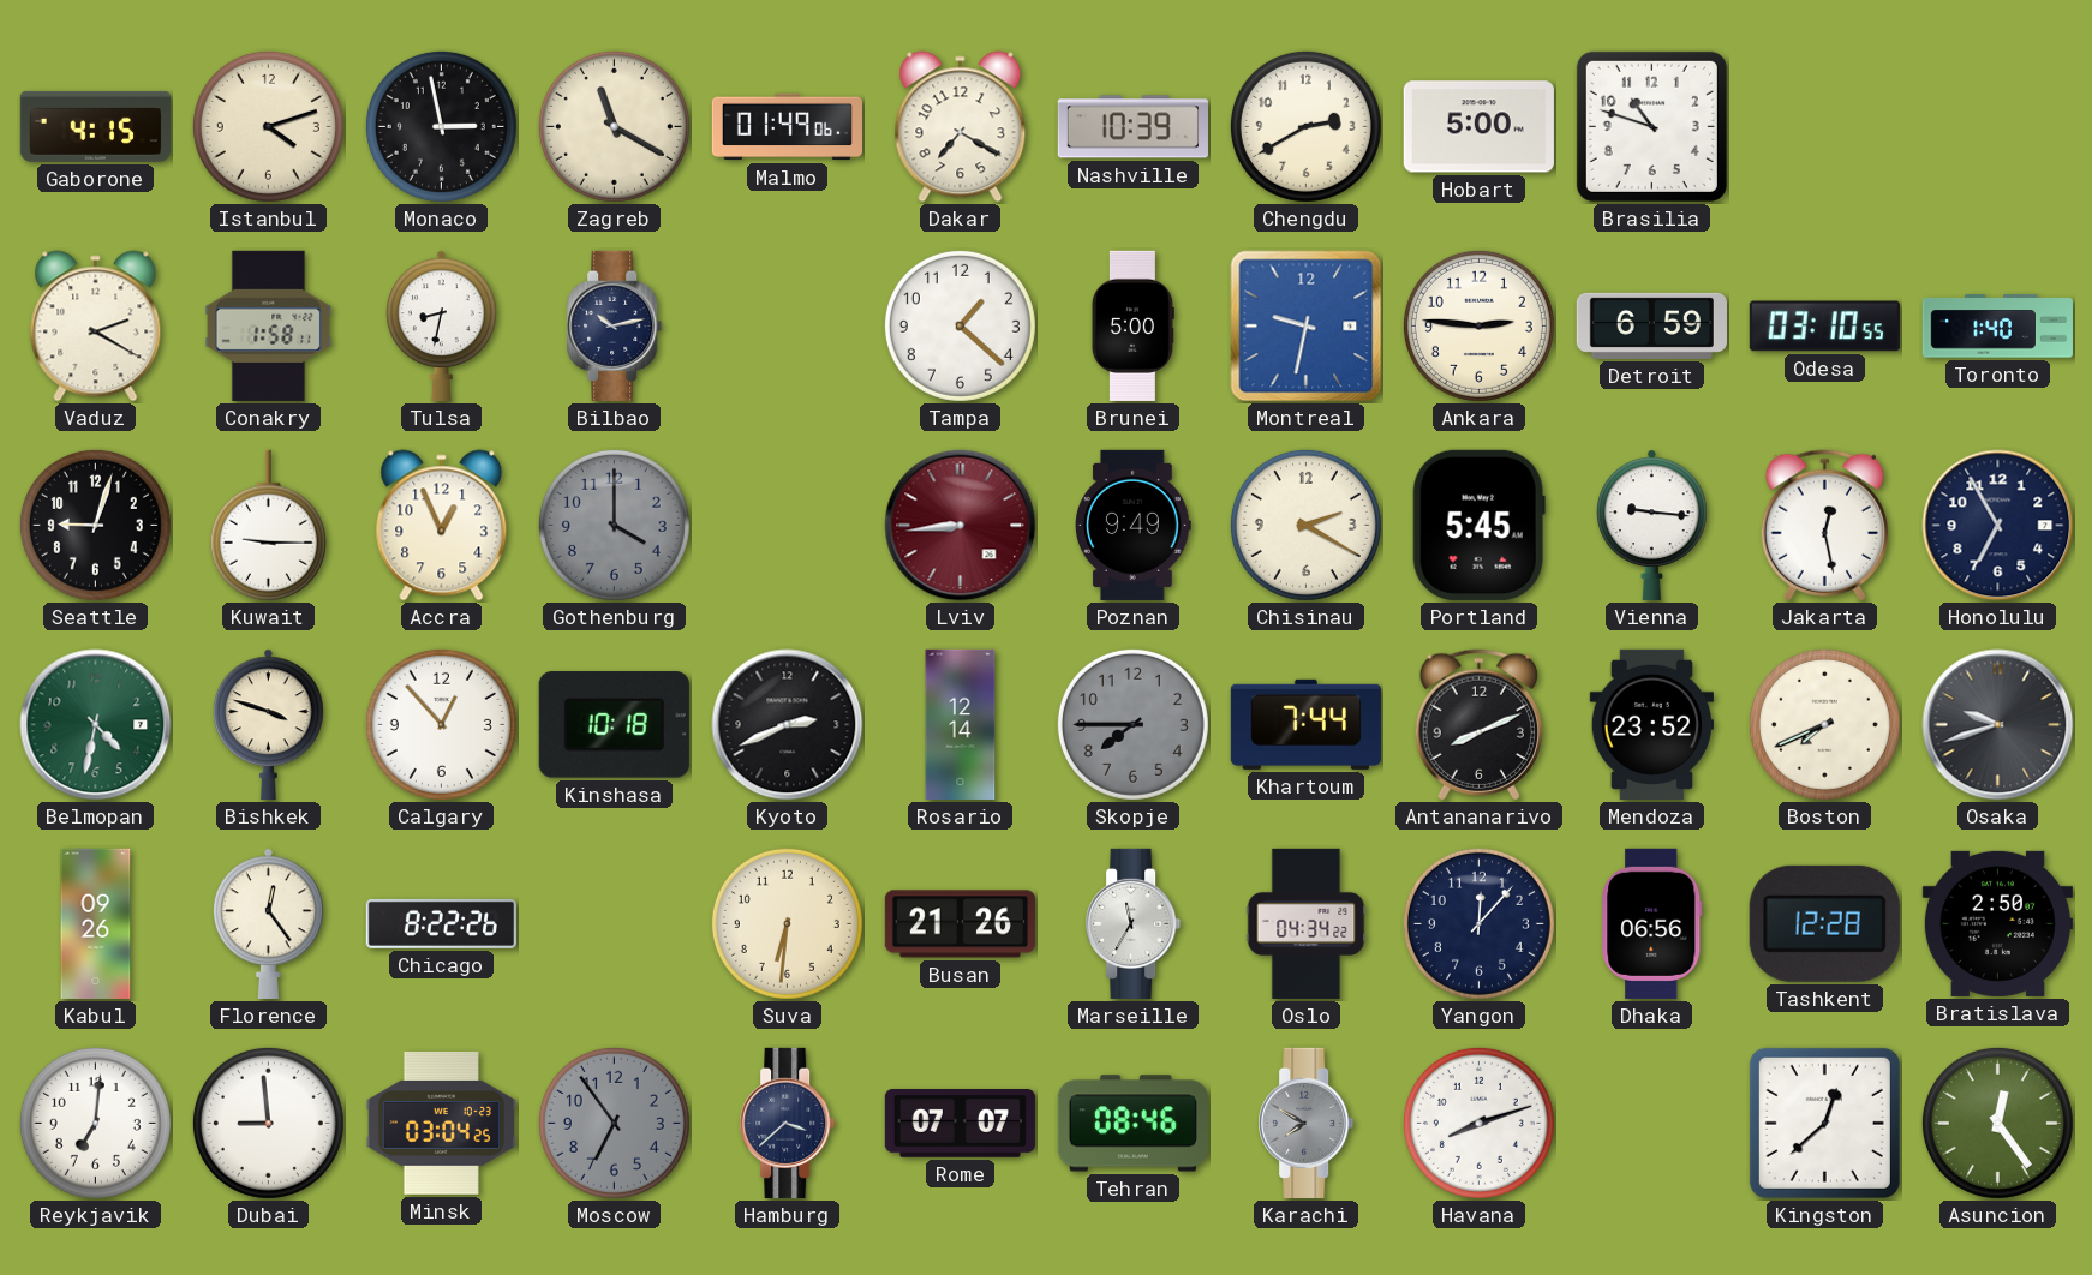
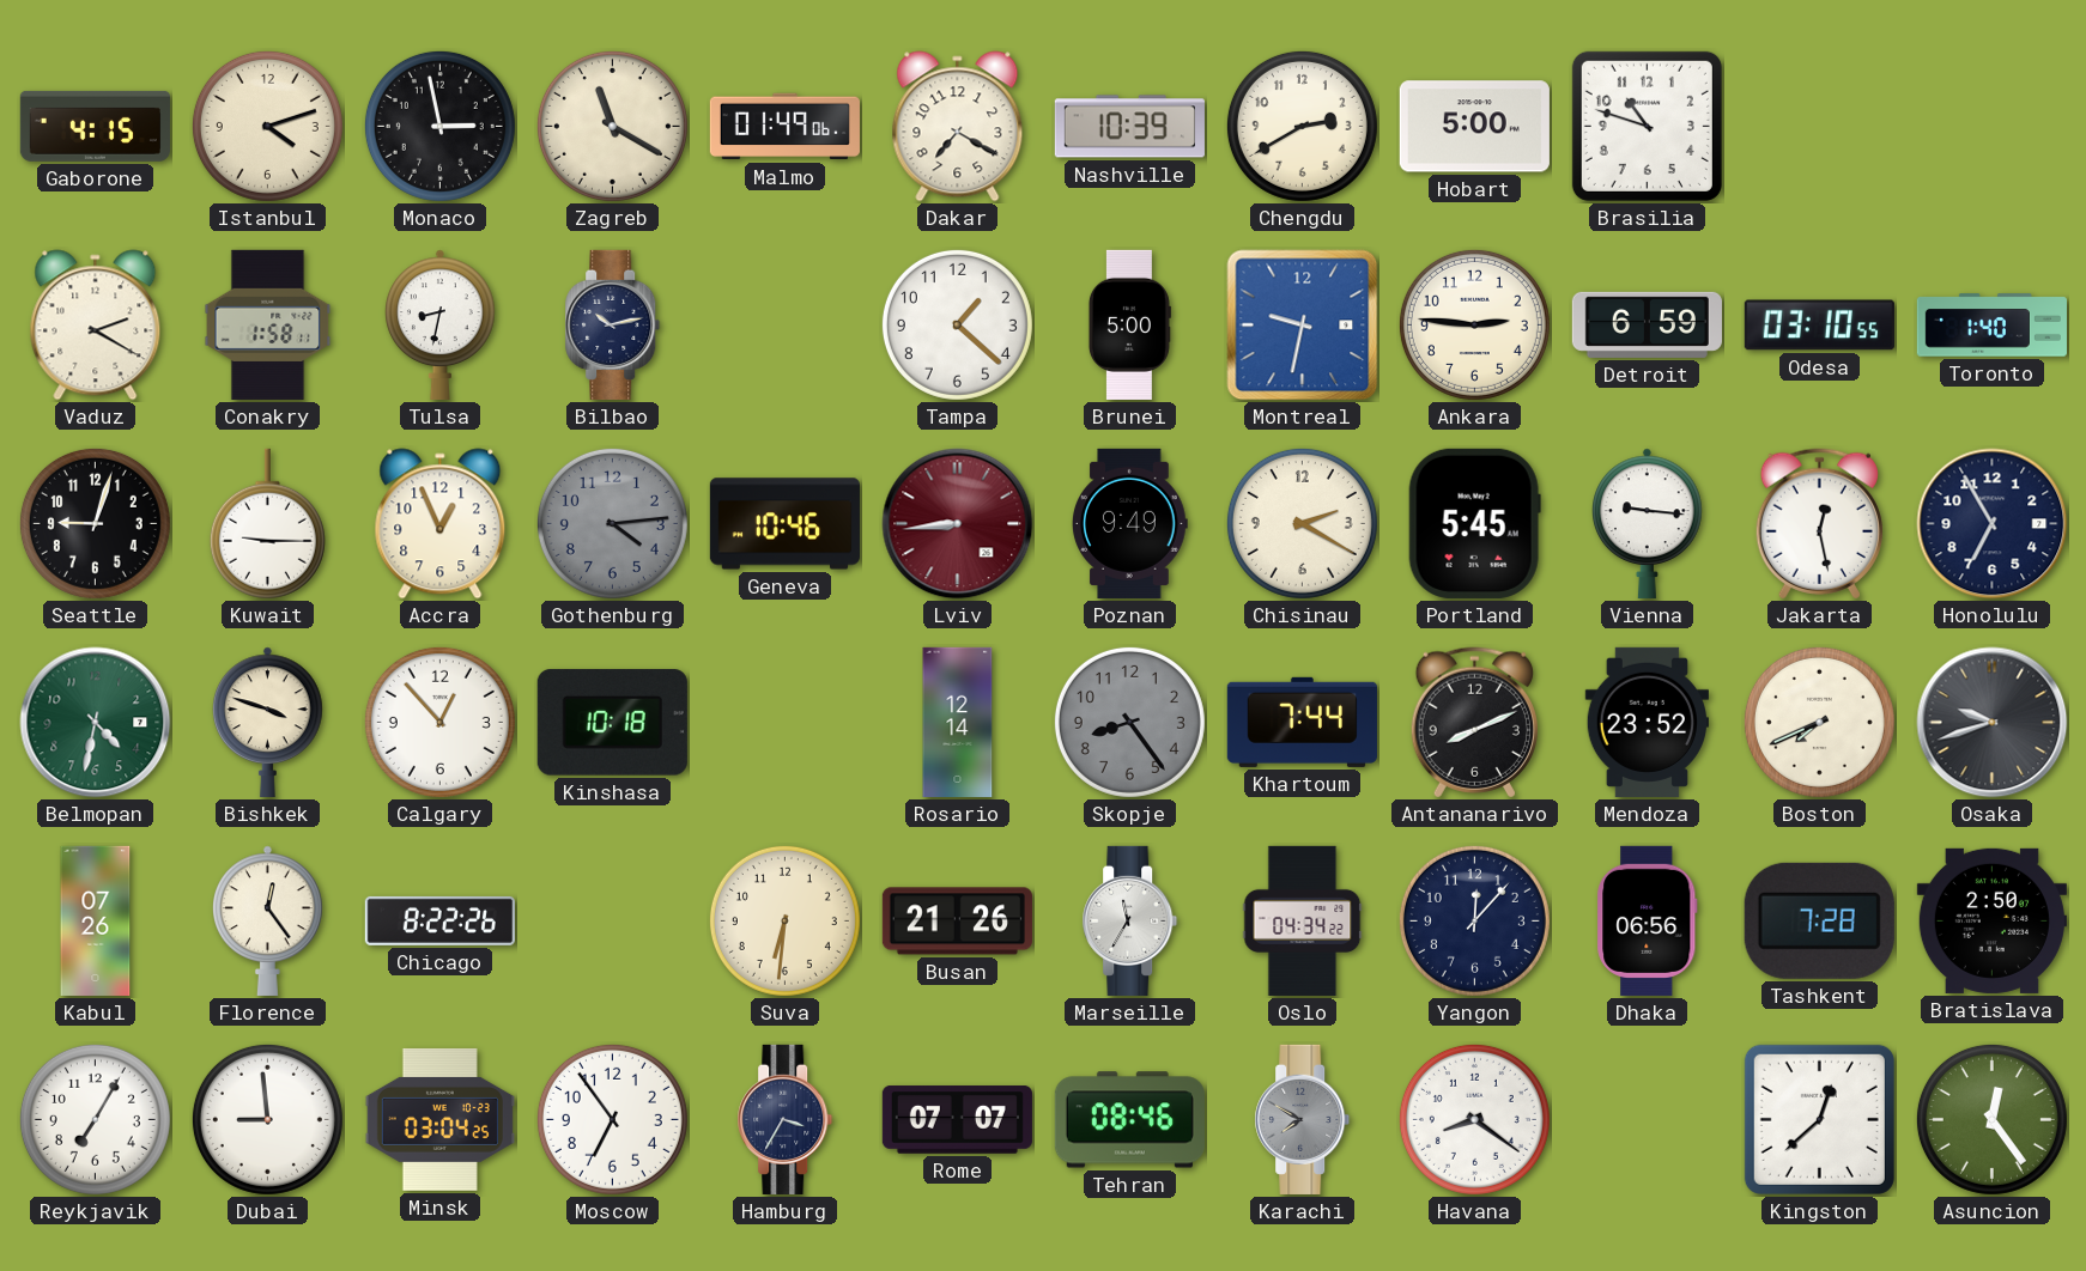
Gothenburg: 4:00 -> 4:14
Geneva: none -> 10:46
Kyoto: 2:41 -> none
Skopje: 7:45 -> 8:24
Kabul: 09:26 -> 07:26
Tashkent: 12:28 -> 7:28
Reykjavik: 7:01 -> 7:05
Moscow dial: grey -> white
Hamburg: 3:38 -> 3:35
Havana: 8:12 -> 8:21
